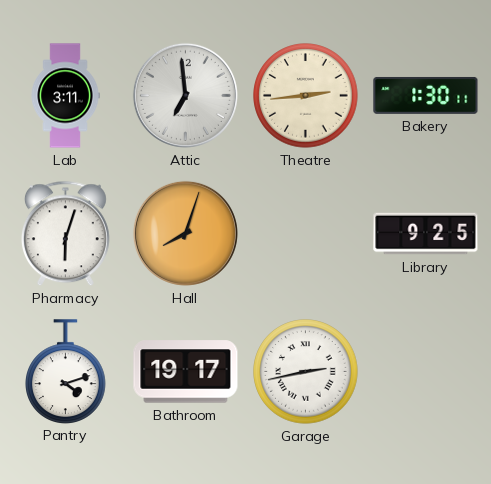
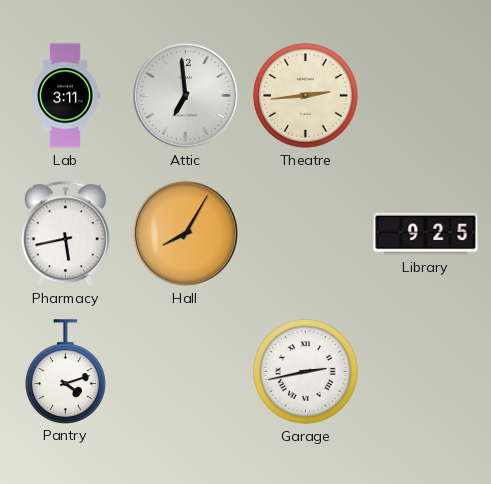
Bakery: 1:30 -> none
Pharmacy: 6:03 -> 5:43
Hall: 8:03 -> 8:05
Bathroom: 19:17 -> none
